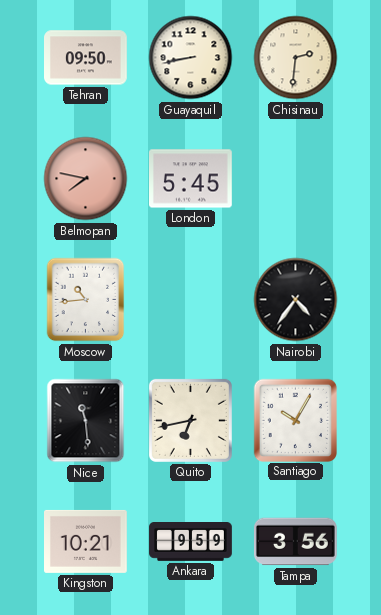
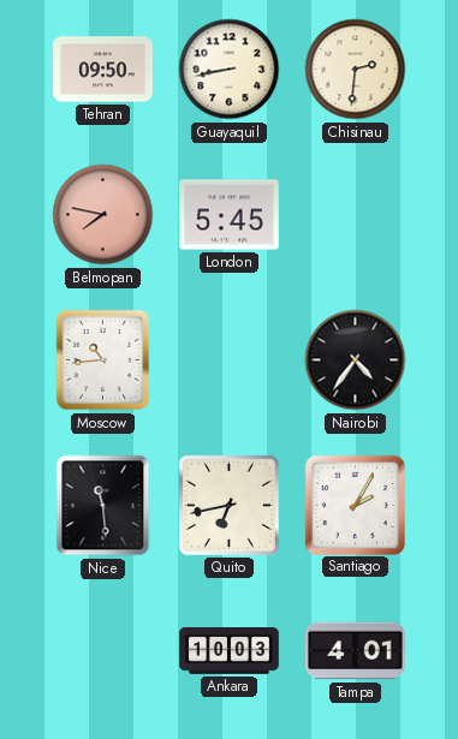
Santiago: 10:05 -> 2:05
Kingston: 10:21 -> none
Ankara: 9:59 -> 10:03
Tampa: 3:56 -> 4:01
